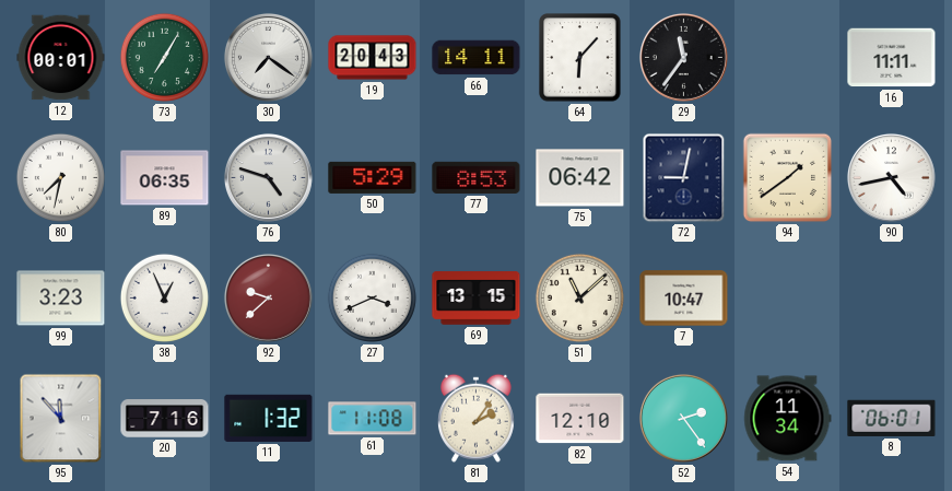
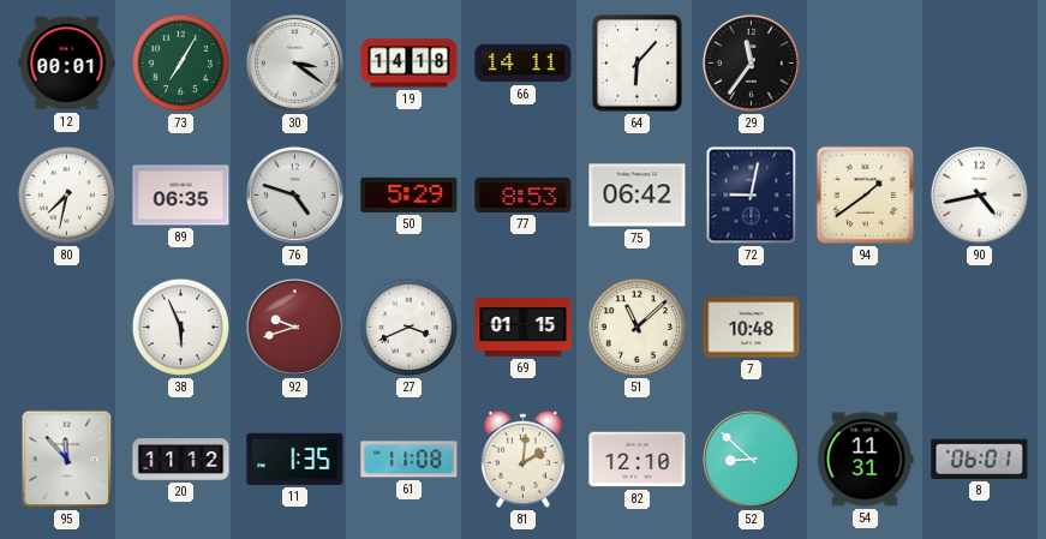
30: 7:21 -> 3:21
19: 20:43 -> 14:18
16: 11:11 -> none
99: 3:23 -> none
38: 12:56 -> 5:56
92: 9:38 -> 9:42
69: 13:15 -> 01:15
7: 10:47 -> 10:48
20: 7:16 -> 11:12
11: 1:32 -> 1:35
81: 2:06 -> 2:01
52: 2:24 -> 8:52
54: 11:34 -> 11:31
